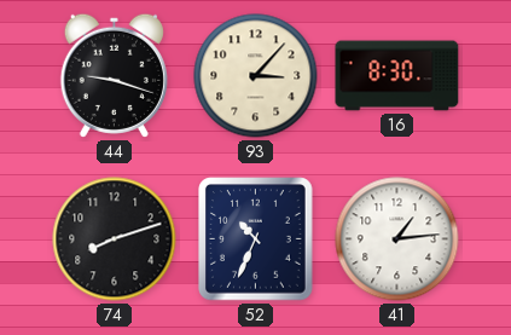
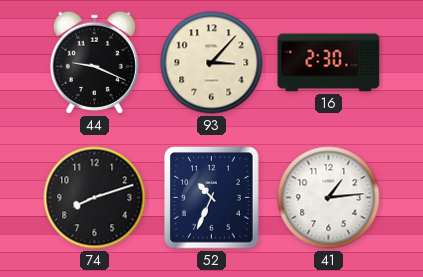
44: 9:18 -> 9:19
16: 8:30 -> 2:30
